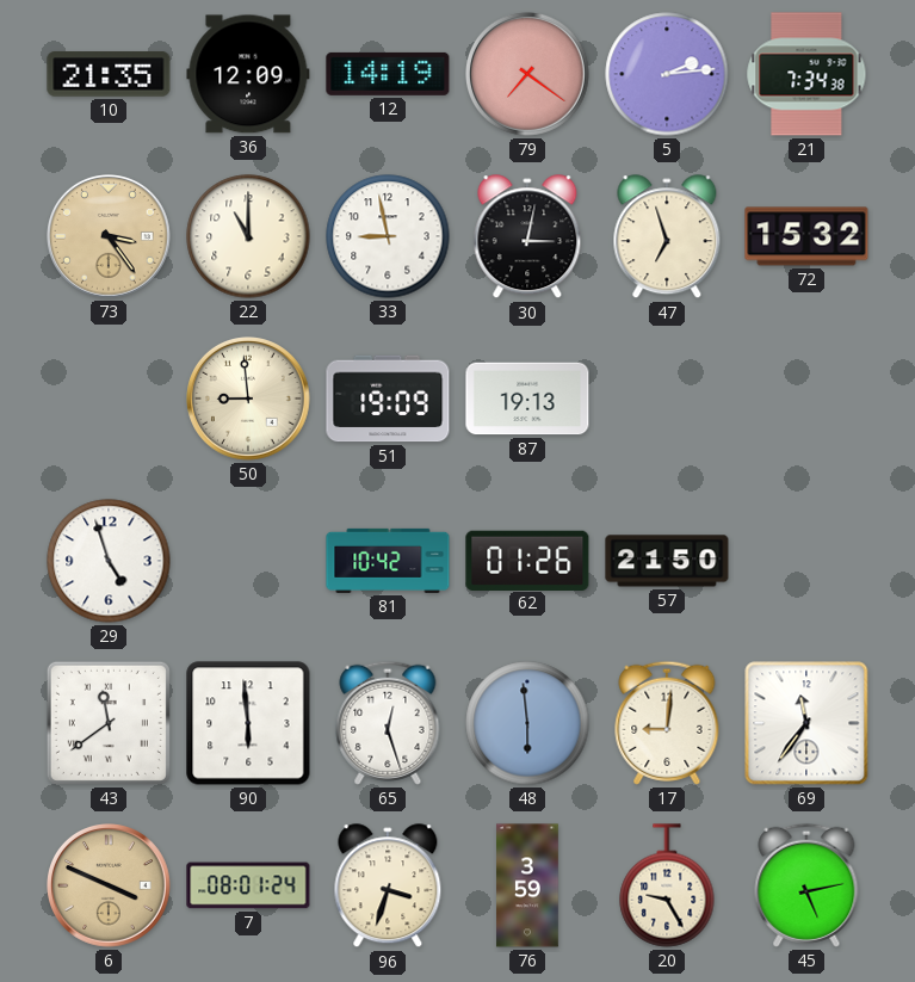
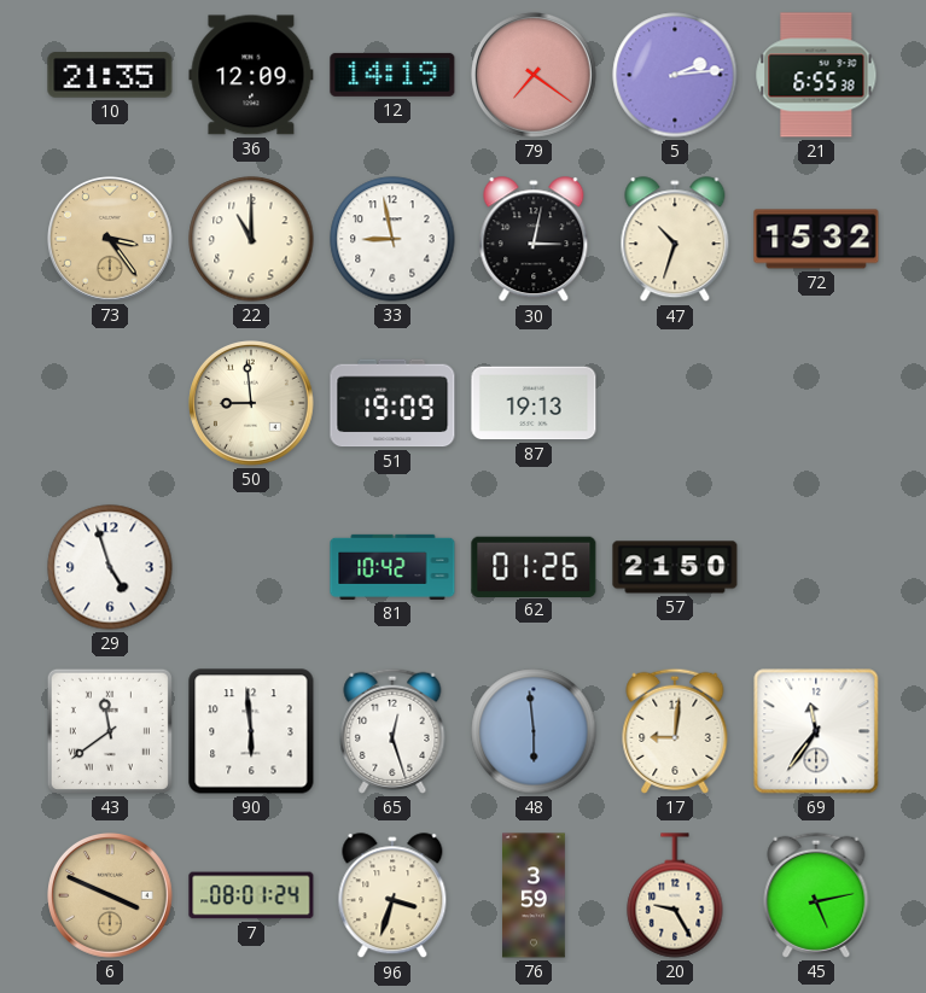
21: 7:34 -> 6:55
47: 6:57 -> 10:33
